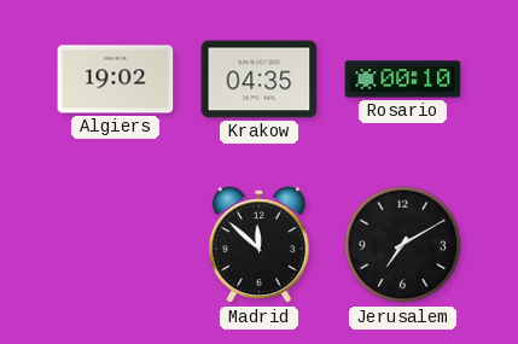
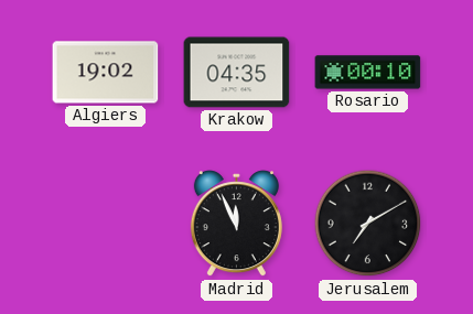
Madrid: 11:52 -> 11:56
